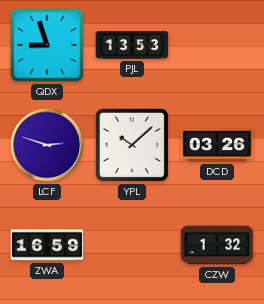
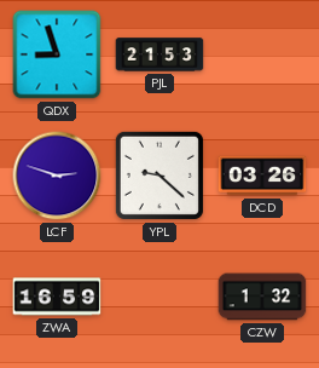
PJL: 13:53 -> 21:53
YPL: 10:08 -> 9:22
